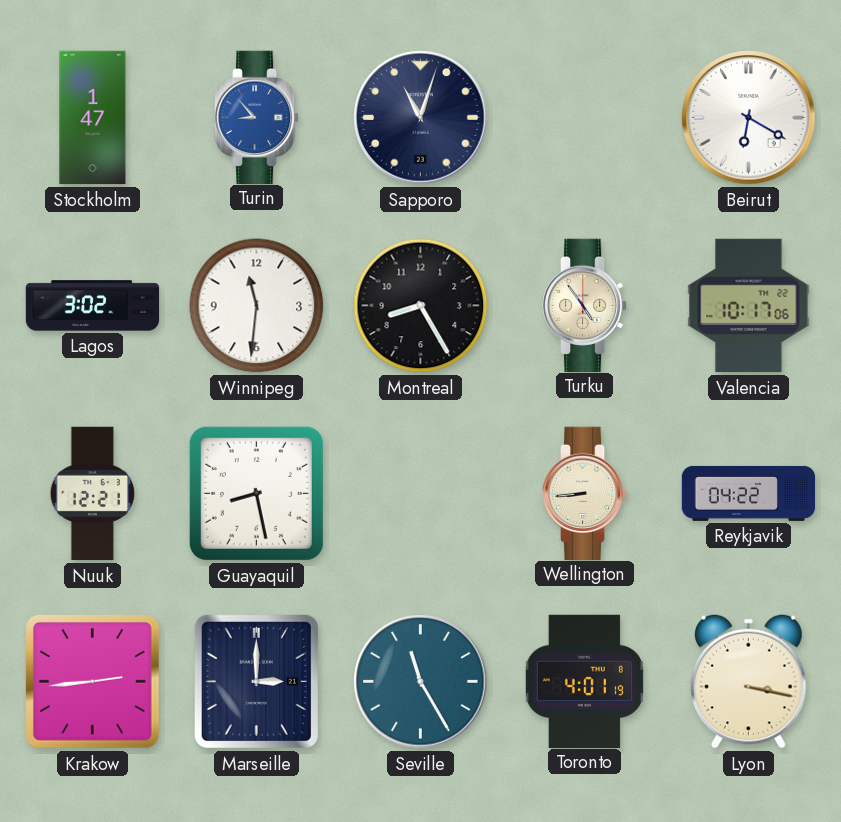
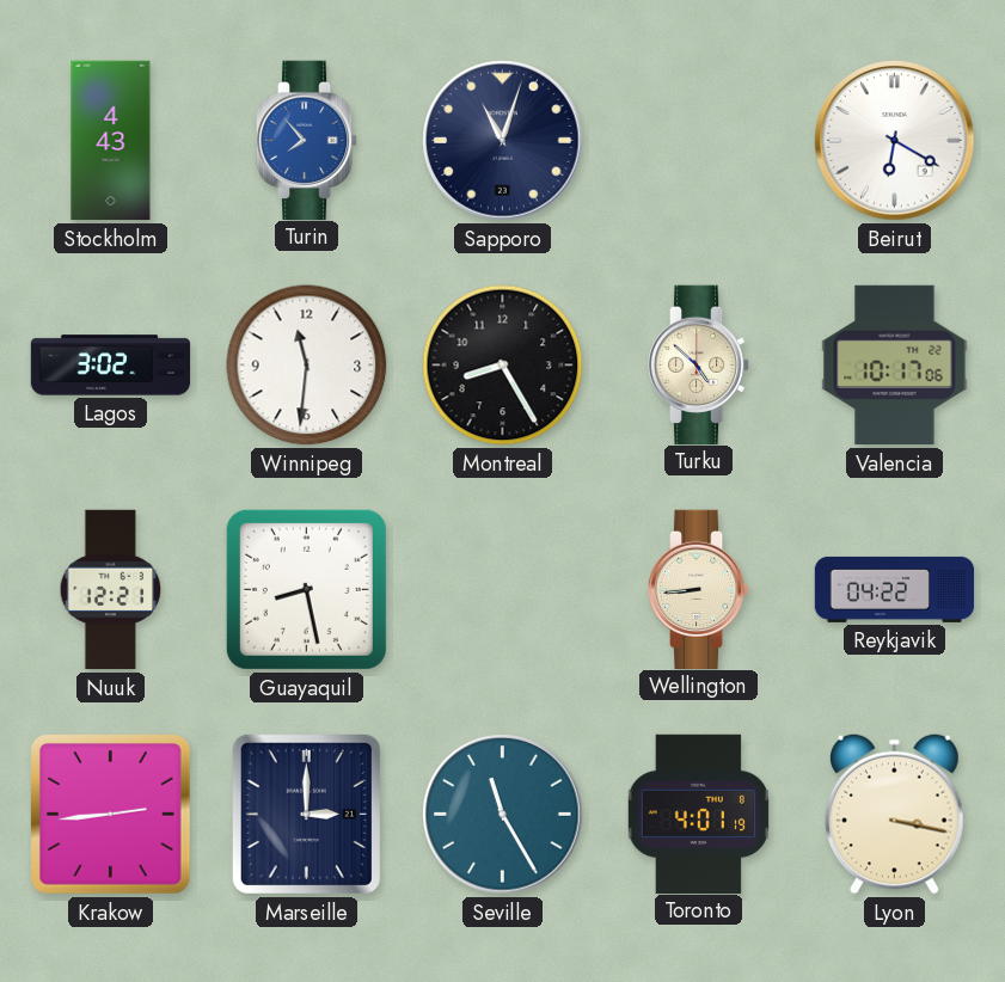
Stockholm: 1:47 -> 4:43
Turin: 8:53 -> 7:53
Turku: 4:54 -> 4:52
